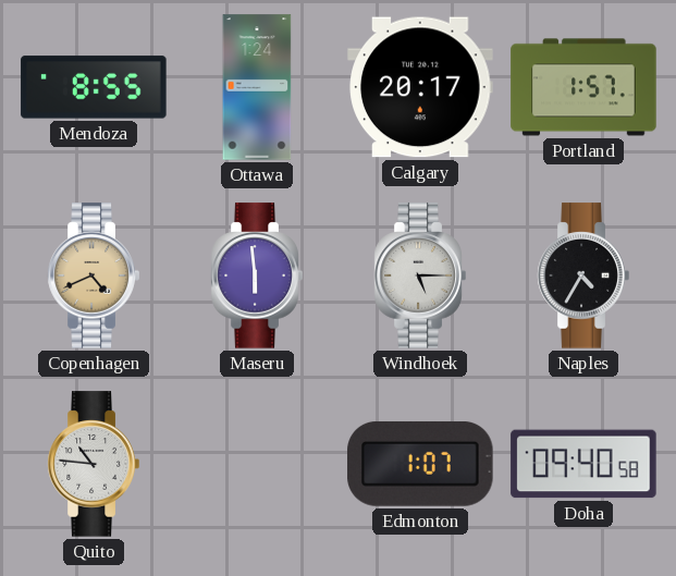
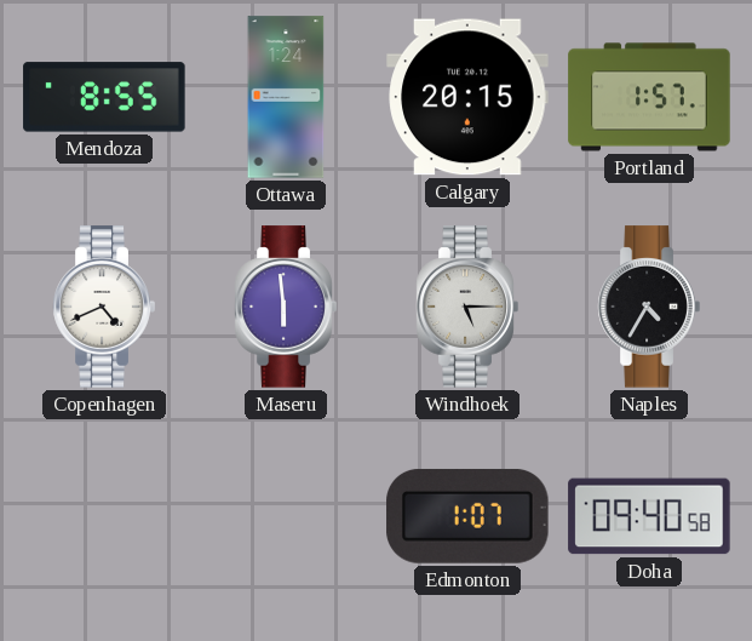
Calgary: 20:17 -> 20:15
Copenhagen dial: champagne -> white
Quito: 10:46 -> none
